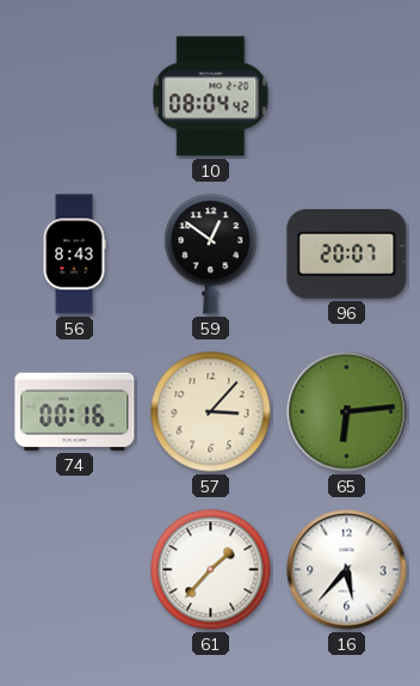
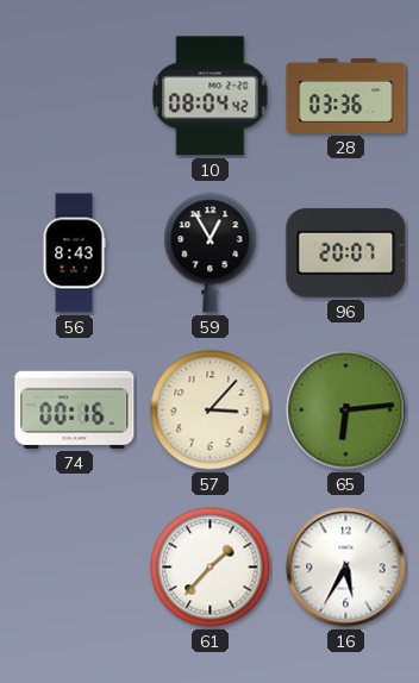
28: none -> 03:36
59: 12:51 -> 12:55
16: 5:37 -> 5:35
